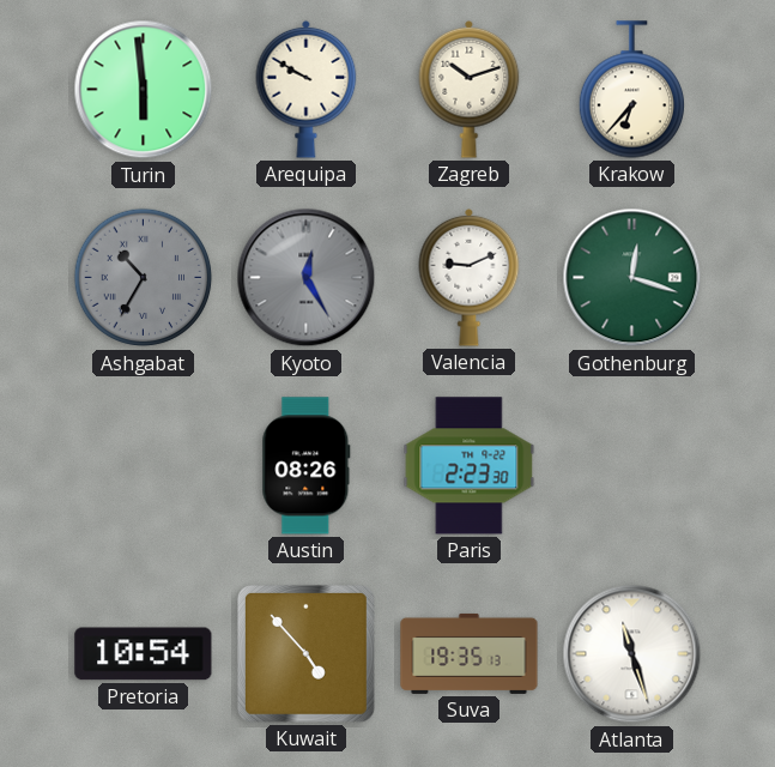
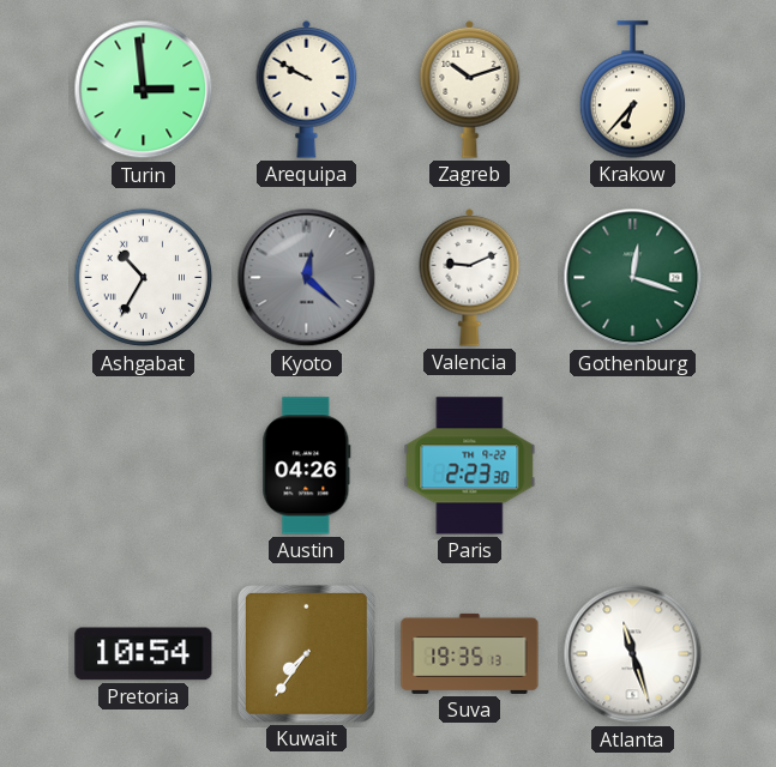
Turin: 5:59 -> 2:59
Ashgabat dial: grey -> white
Kyoto: 12:25 -> 12:22
Austin: 08:26 -> 04:26
Kuwait: 4:53 -> 7:36
